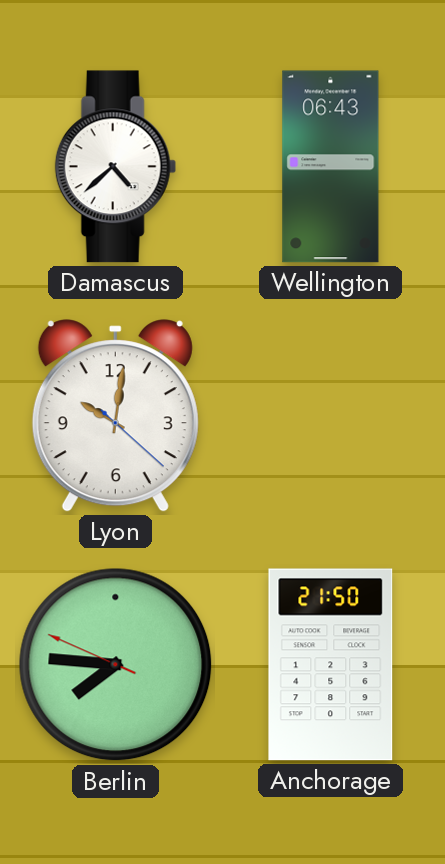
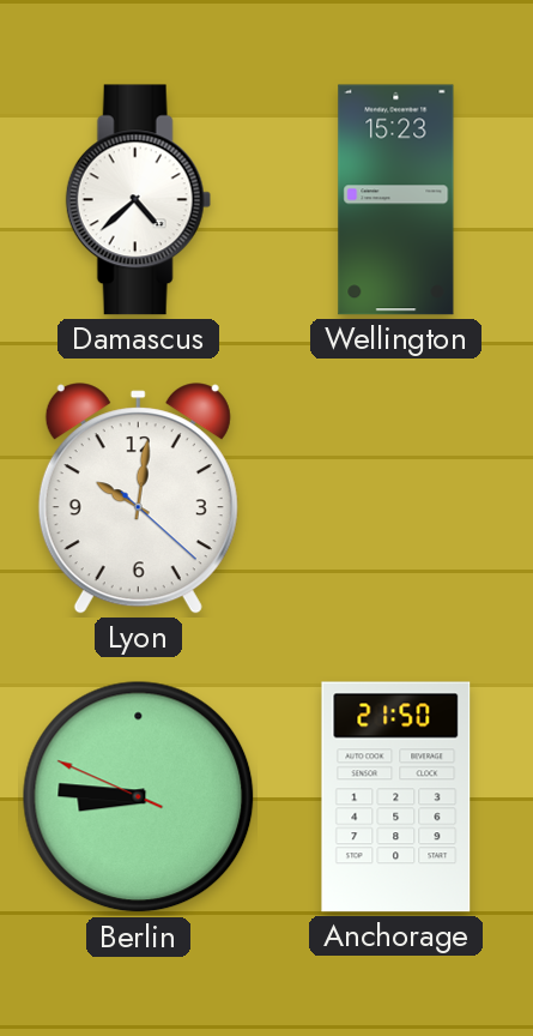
Wellington: 06:43 -> 15:23
Berlin: 7:45 -> 8:45
